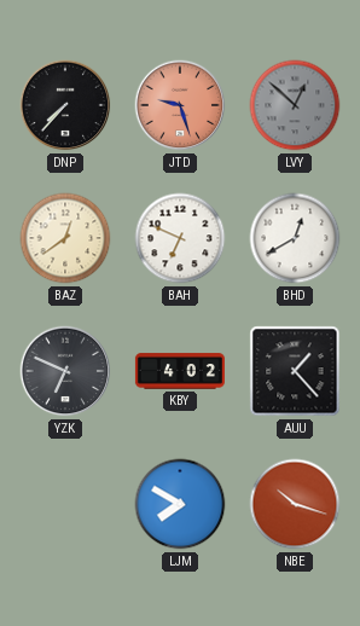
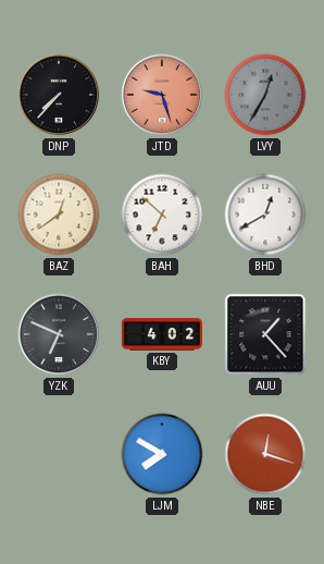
LVY: 12:52 -> 12:35
BAH: 6:49 -> 6:52
NBE: 10:18 -> 12:18
